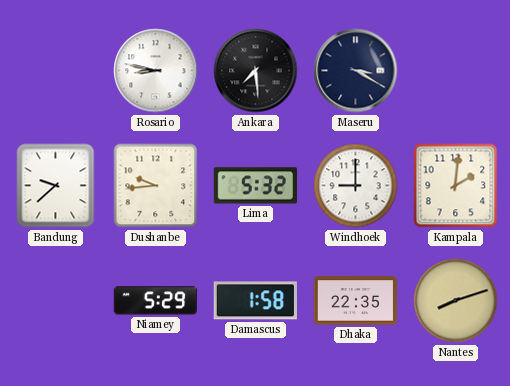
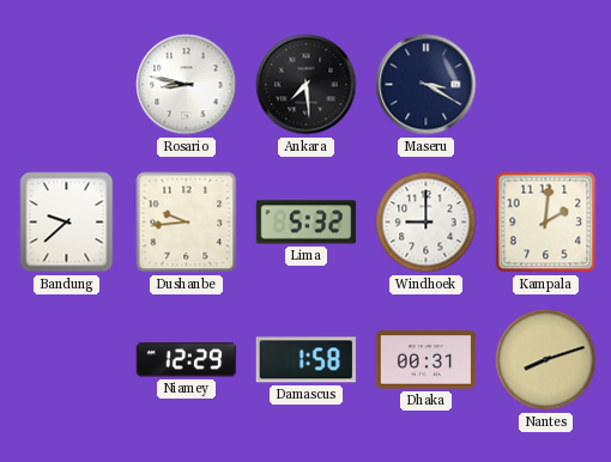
Niamey: 5:29 -> 12:29
Dhaka: 22:35 -> 00:31
